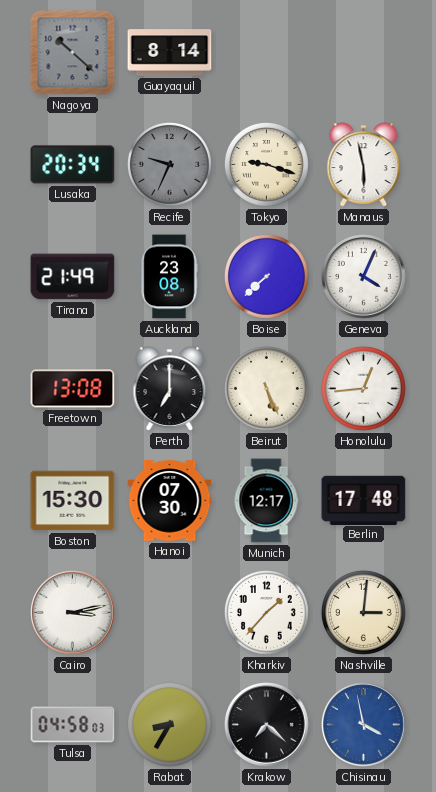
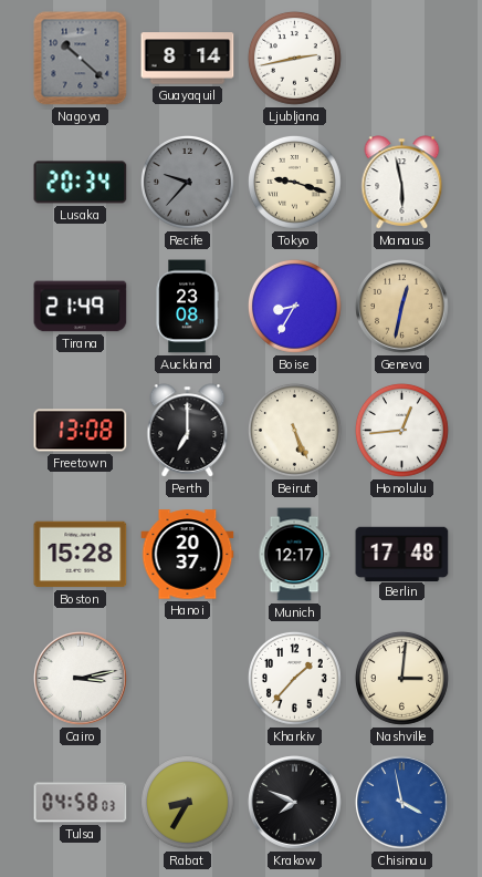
Ljubljana: none -> 2:43
Recife: 9:34 -> 9:37
Boise: 7:38 -> 8:35
Geneva: 4:04 -> 12:32
Geneva dial: white -> champagne
Boston: 15:30 -> 15:28
Hanoi: 07:30 -> 20:37
Krakow: 7:22 -> 7:49
